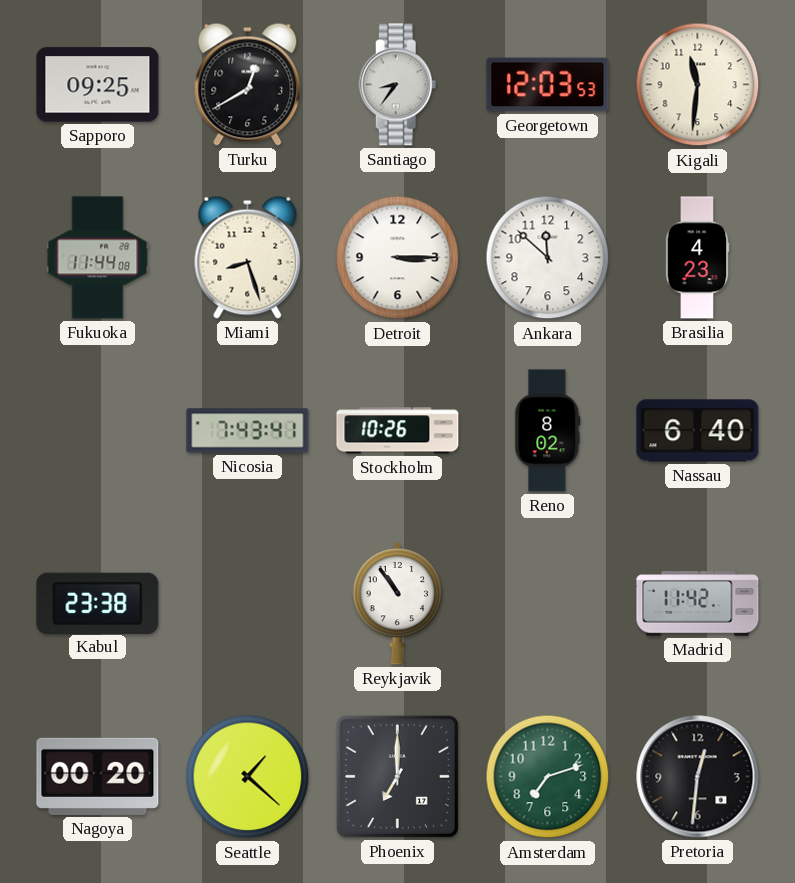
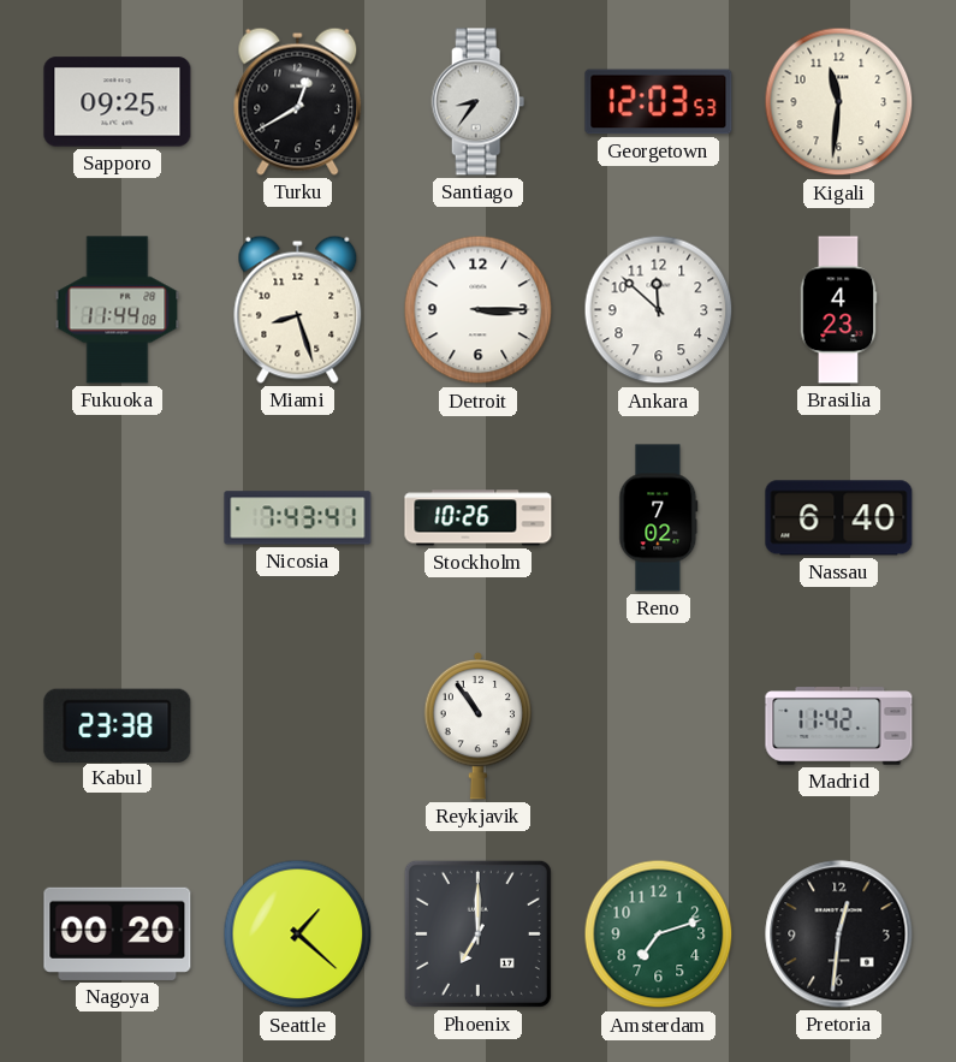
Reno: 8:02 -> 7:02
